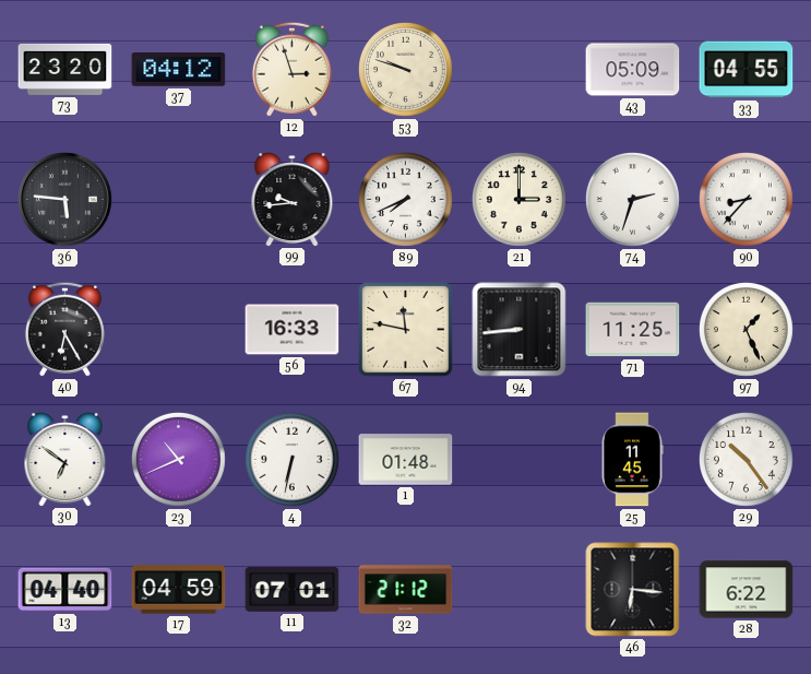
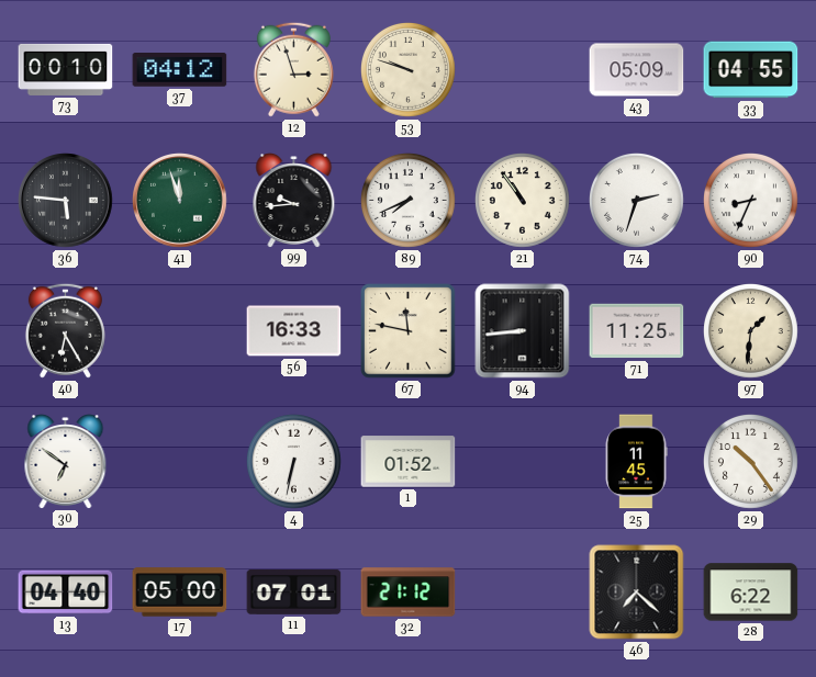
73: 23:20 -> 00:10
41: none -> 11:57
21: 3:00 -> 10:54
90: 8:37 -> 8:34
97: 1:26 -> 1:31
23: 10:41 -> none
1: 01:48 -> 01:52
17: 04:59 -> 05:00
46: 6:16 -> 7:22
